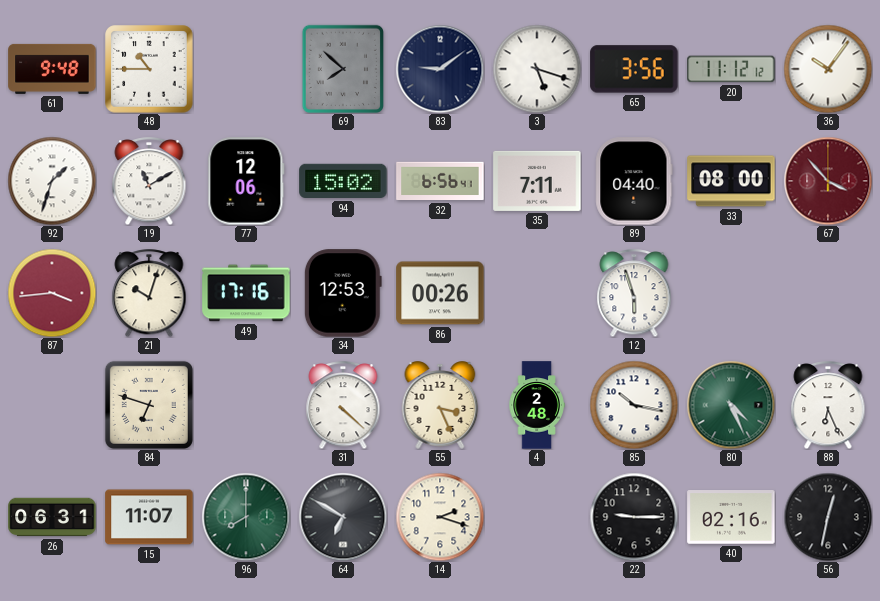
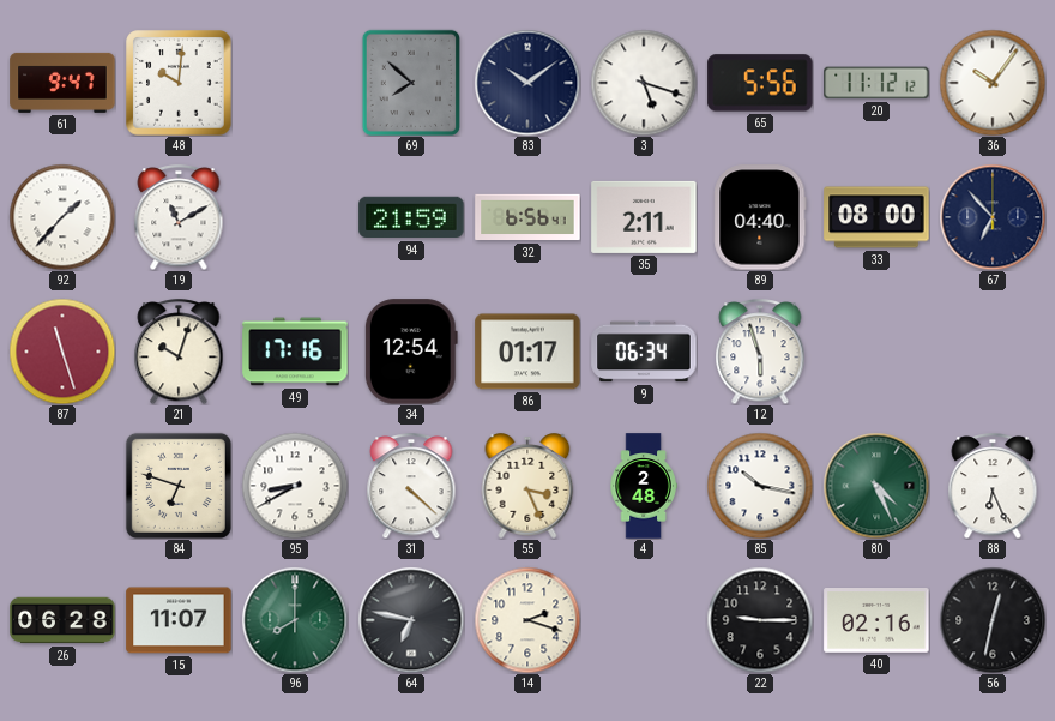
61: 9:48 -> 9:47
48: 10:45 -> 10:01
83: 9:09 -> 10:09
65: 3:56 -> 5:56
92: 1:33 -> 1:37
77: 12:06 -> none
94: 15:02 -> 21:59
35: 7:11 -> 2:11
67: 3:53 -> 6:53
67 dial: burgundy -> navy
87: 3:44 -> 11:27
34: 12:53 -> 12:54
86: 00:26 -> 01:17
9: none -> 06:34
95: none -> 8:40
26: 06:31 -> 06:28
64: 6:50 -> 6:47
